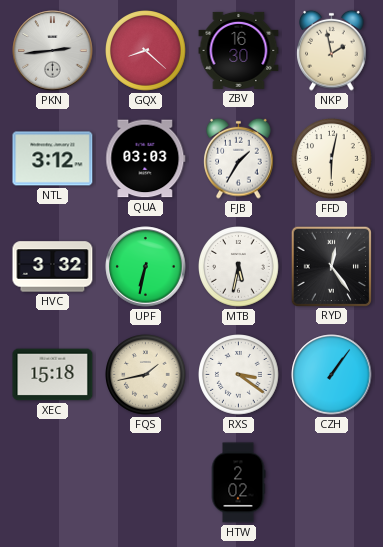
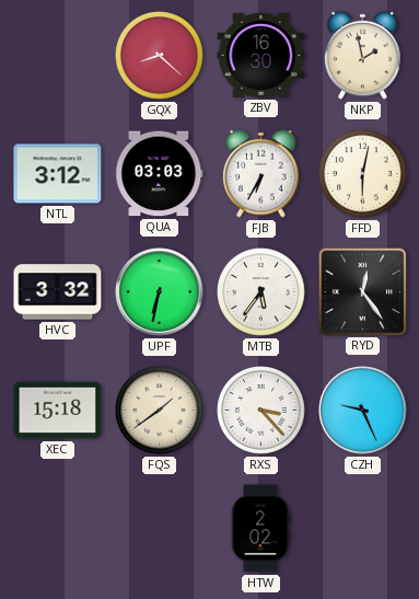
PKN: 2:44 -> none
FJB: 1:35 -> 6:35
MTB: 5:32 -> 5:36
FQS: 1:43 -> 1:39
RXS: 3:21 -> 3:23
CZH: 1:06 -> 9:26
